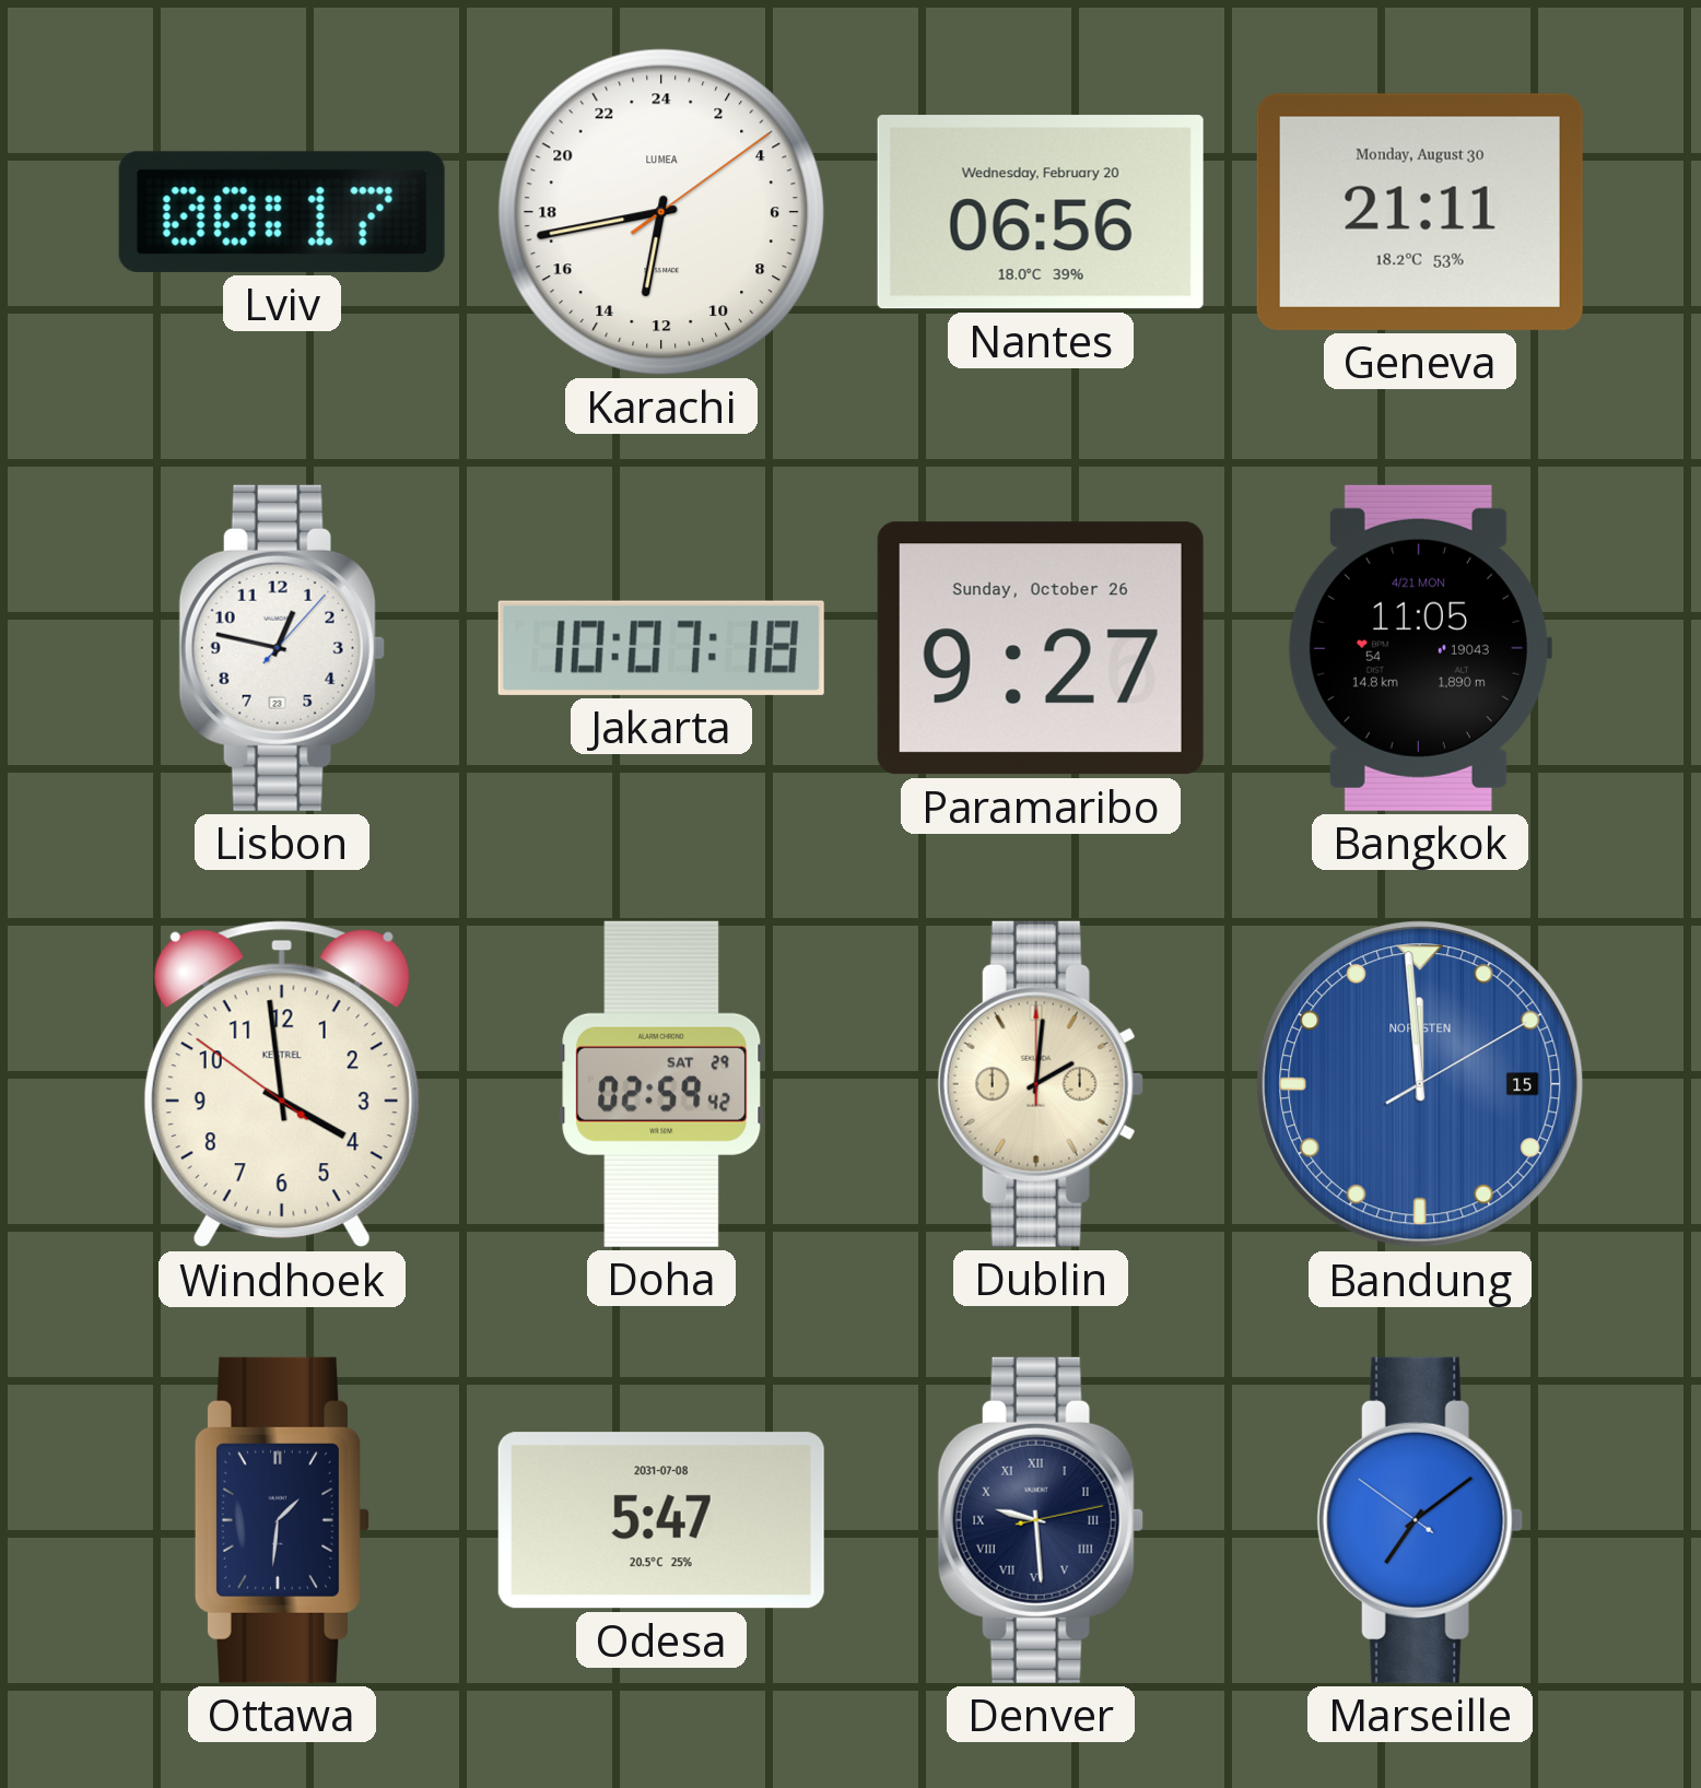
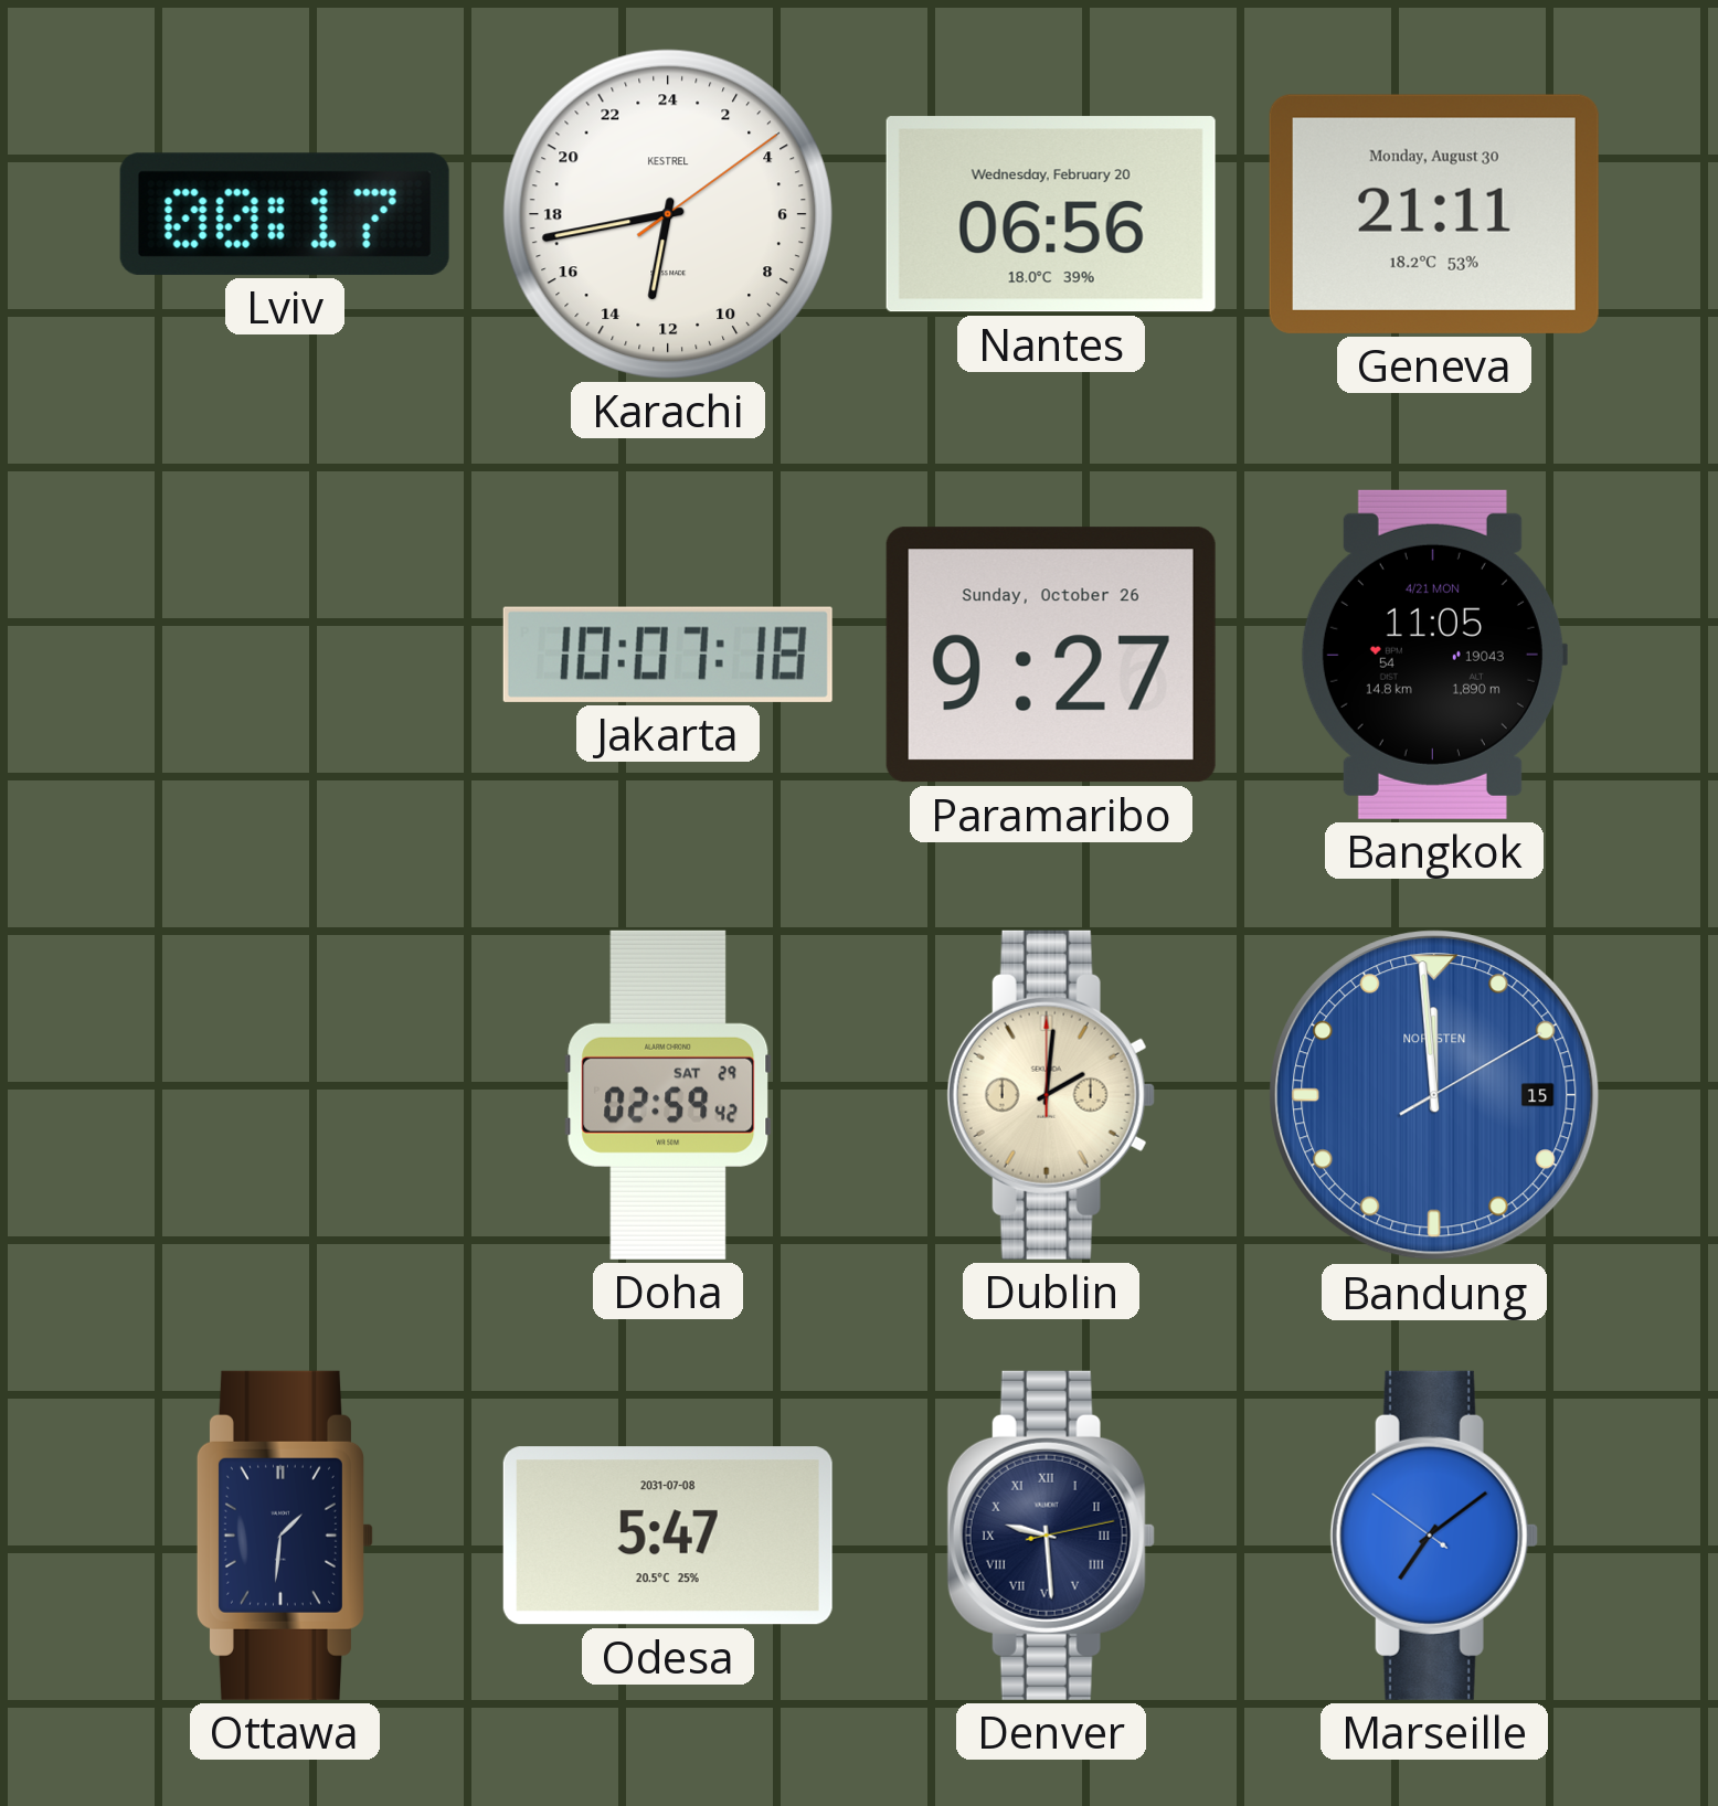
Karachi brand: LUMEA -> KESTREL
Lisbon: 12:47 -> none
Windhoek: 3:58 -> none
